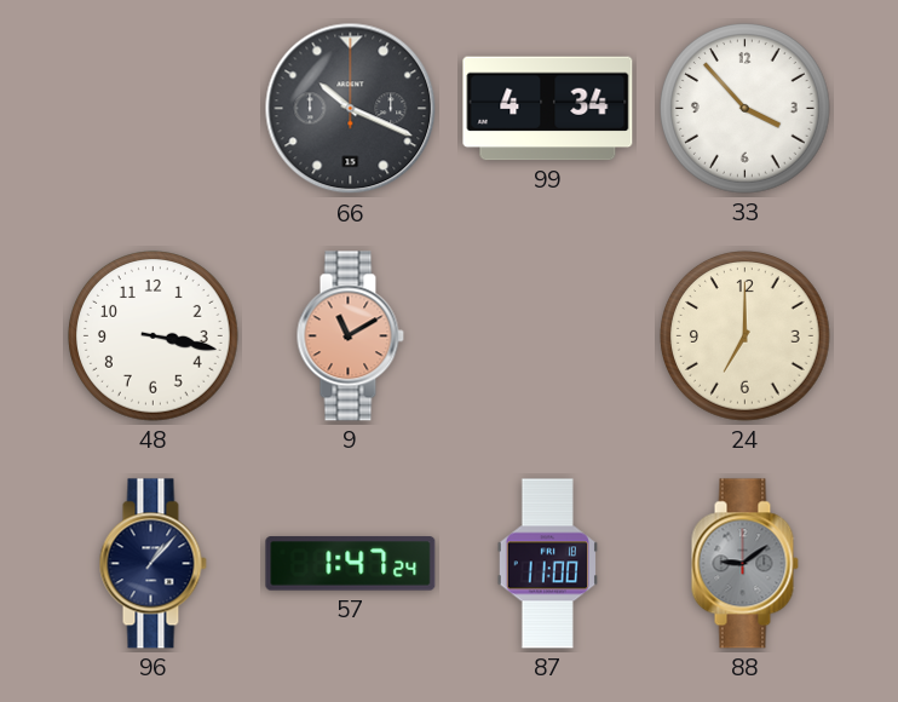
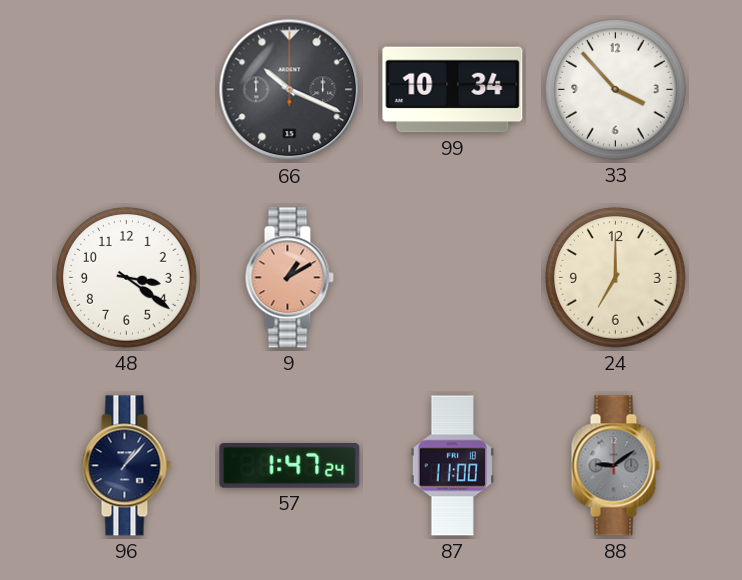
99: 4:34 -> 10:34
48: 3:17 -> 3:21
9: 11:10 -> 1:10
